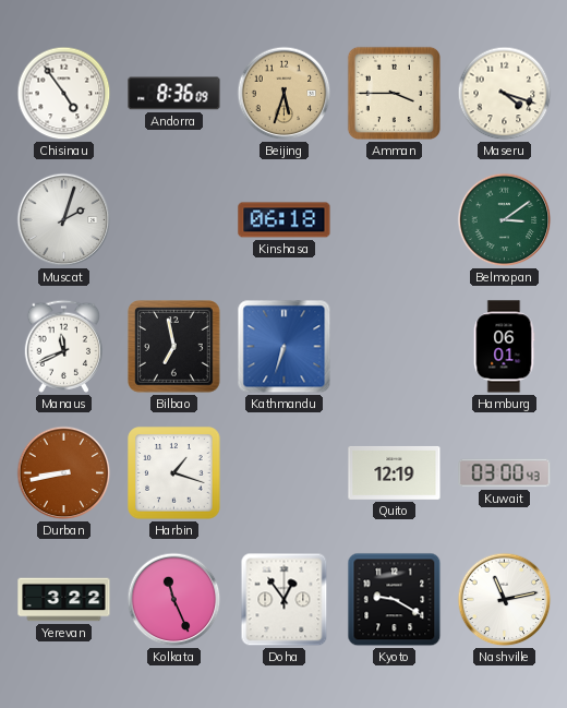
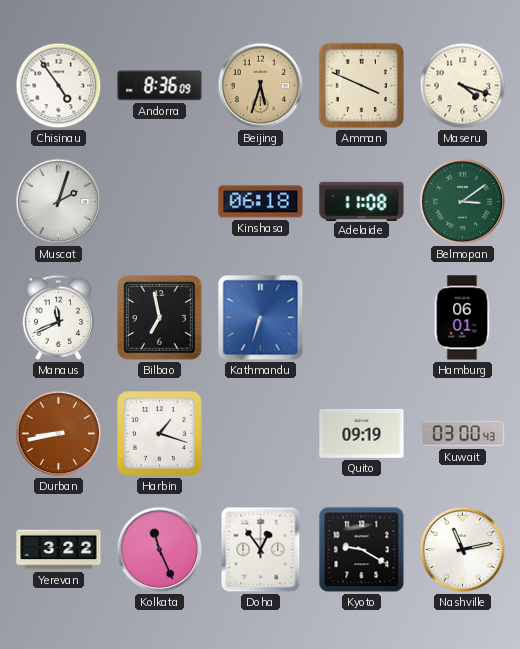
Amman: 3:45 -> 3:49
Adelaide: none -> 11:08
Quito: 12:19 -> 09:19
